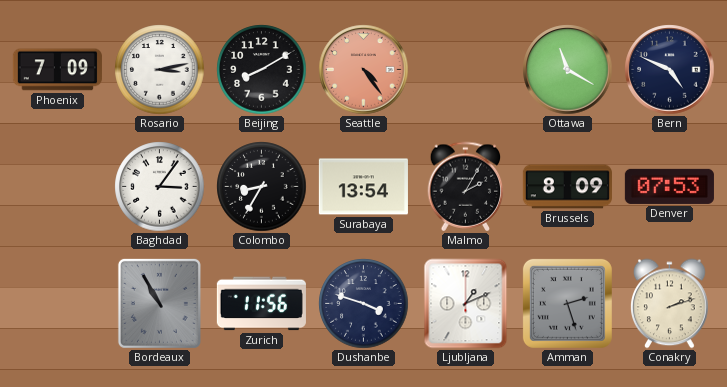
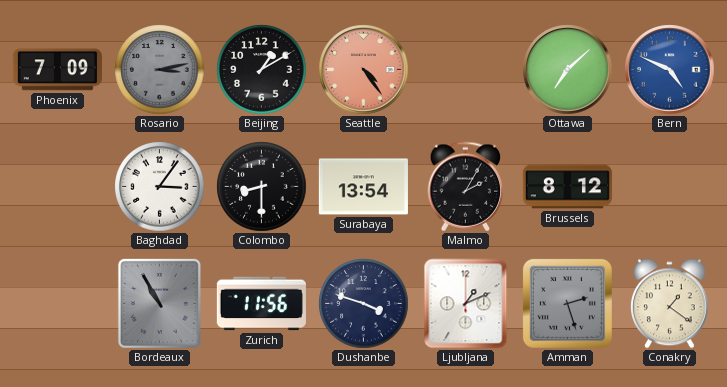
Rosario dial: white -> grey
Beijing: 8:10 -> 1:10
Ottawa: 11:20 -> 7:08
Bern dial: navy -> blue
Colombo: 8:35 -> 8:30
Brussels: 8:09 -> 8:12
Denver: 07:53 -> none
Conakry: 2:12 -> 1:21
